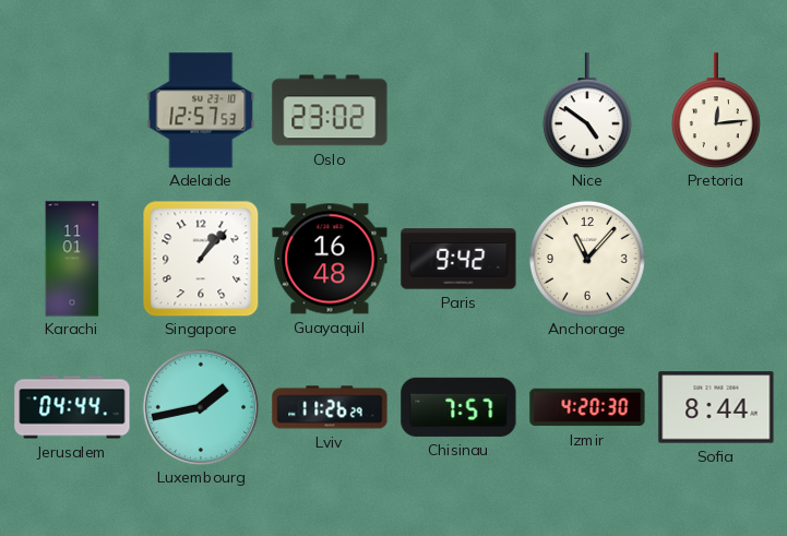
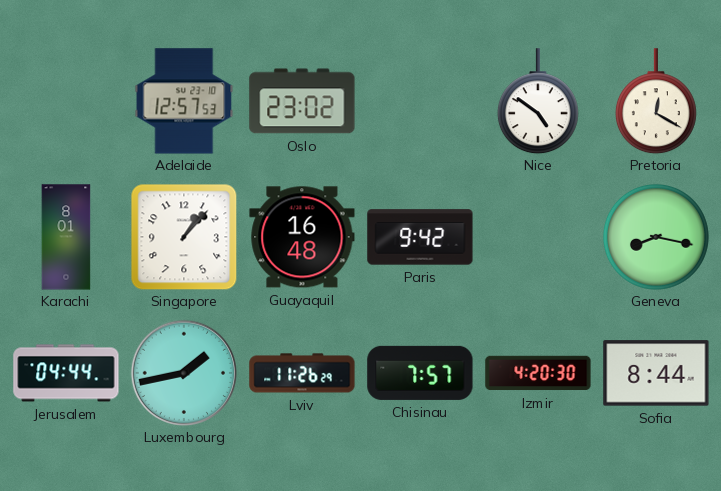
Pretoria: 12:14 -> 12:20
Karachi: 11:01 -> 8:01
Anchorage: 11:07 -> none
Geneva: none -> 8:17
